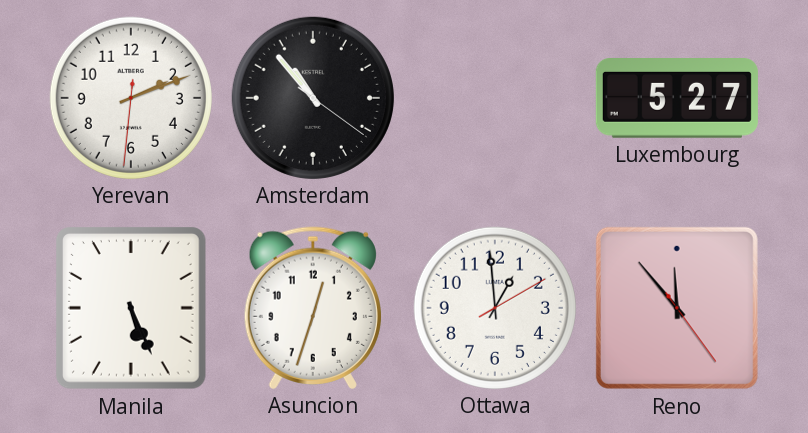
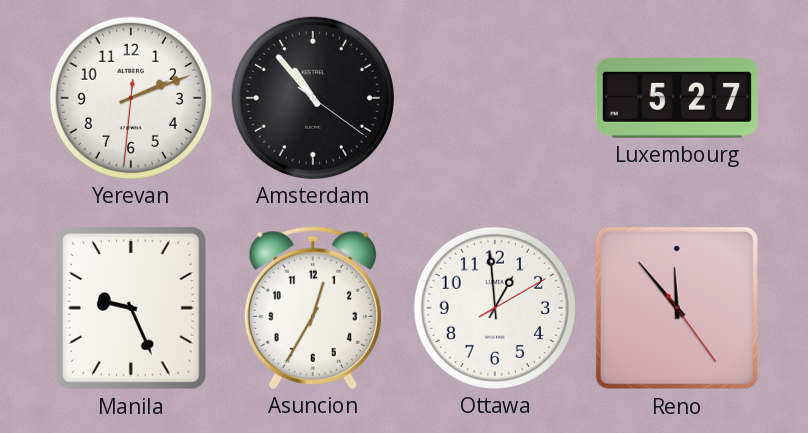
Manila: 5:26 -> 9:26
Asuncion: 12:33 -> 12:35
